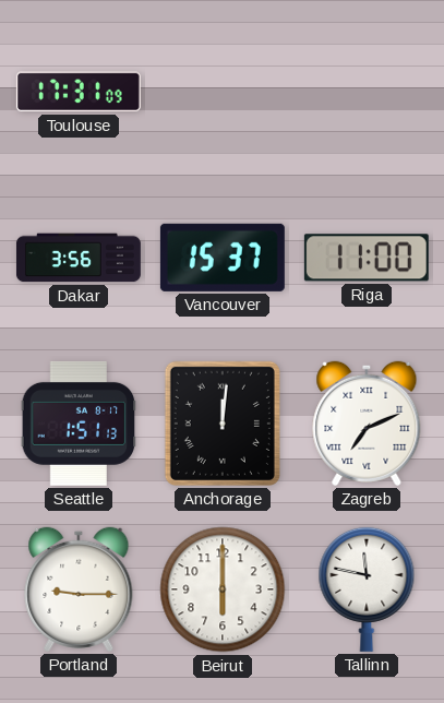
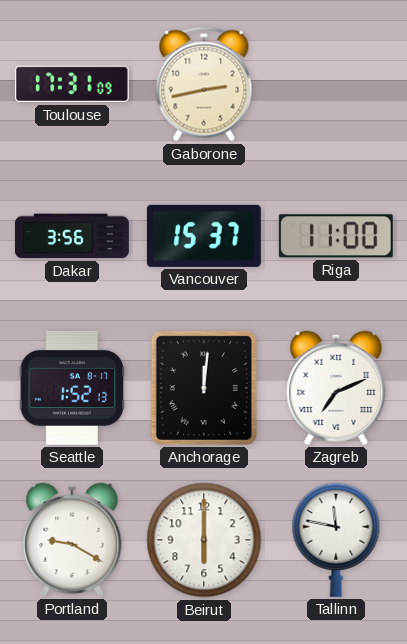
Gaborone: none -> 2:43
Seattle: 1:51 -> 1:52
Portland: 9:15 -> 9:20
